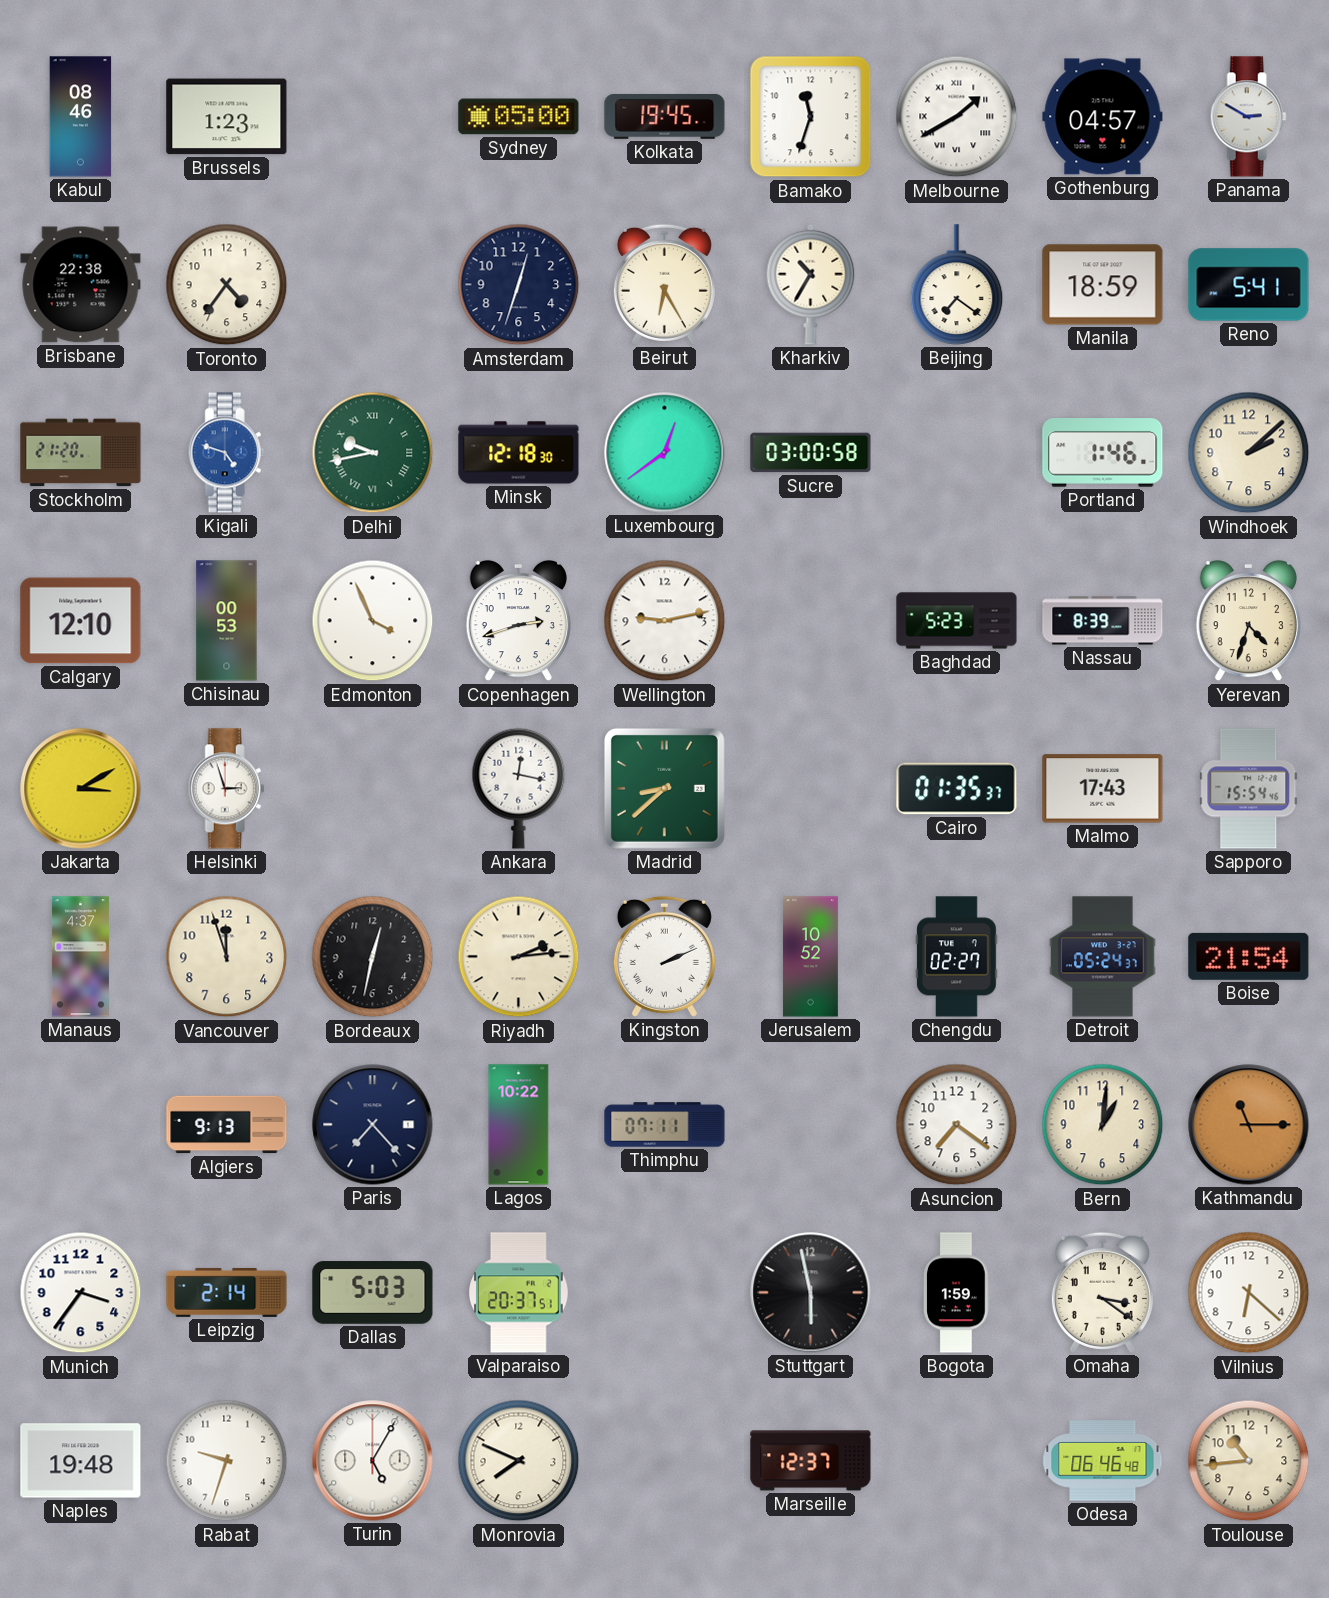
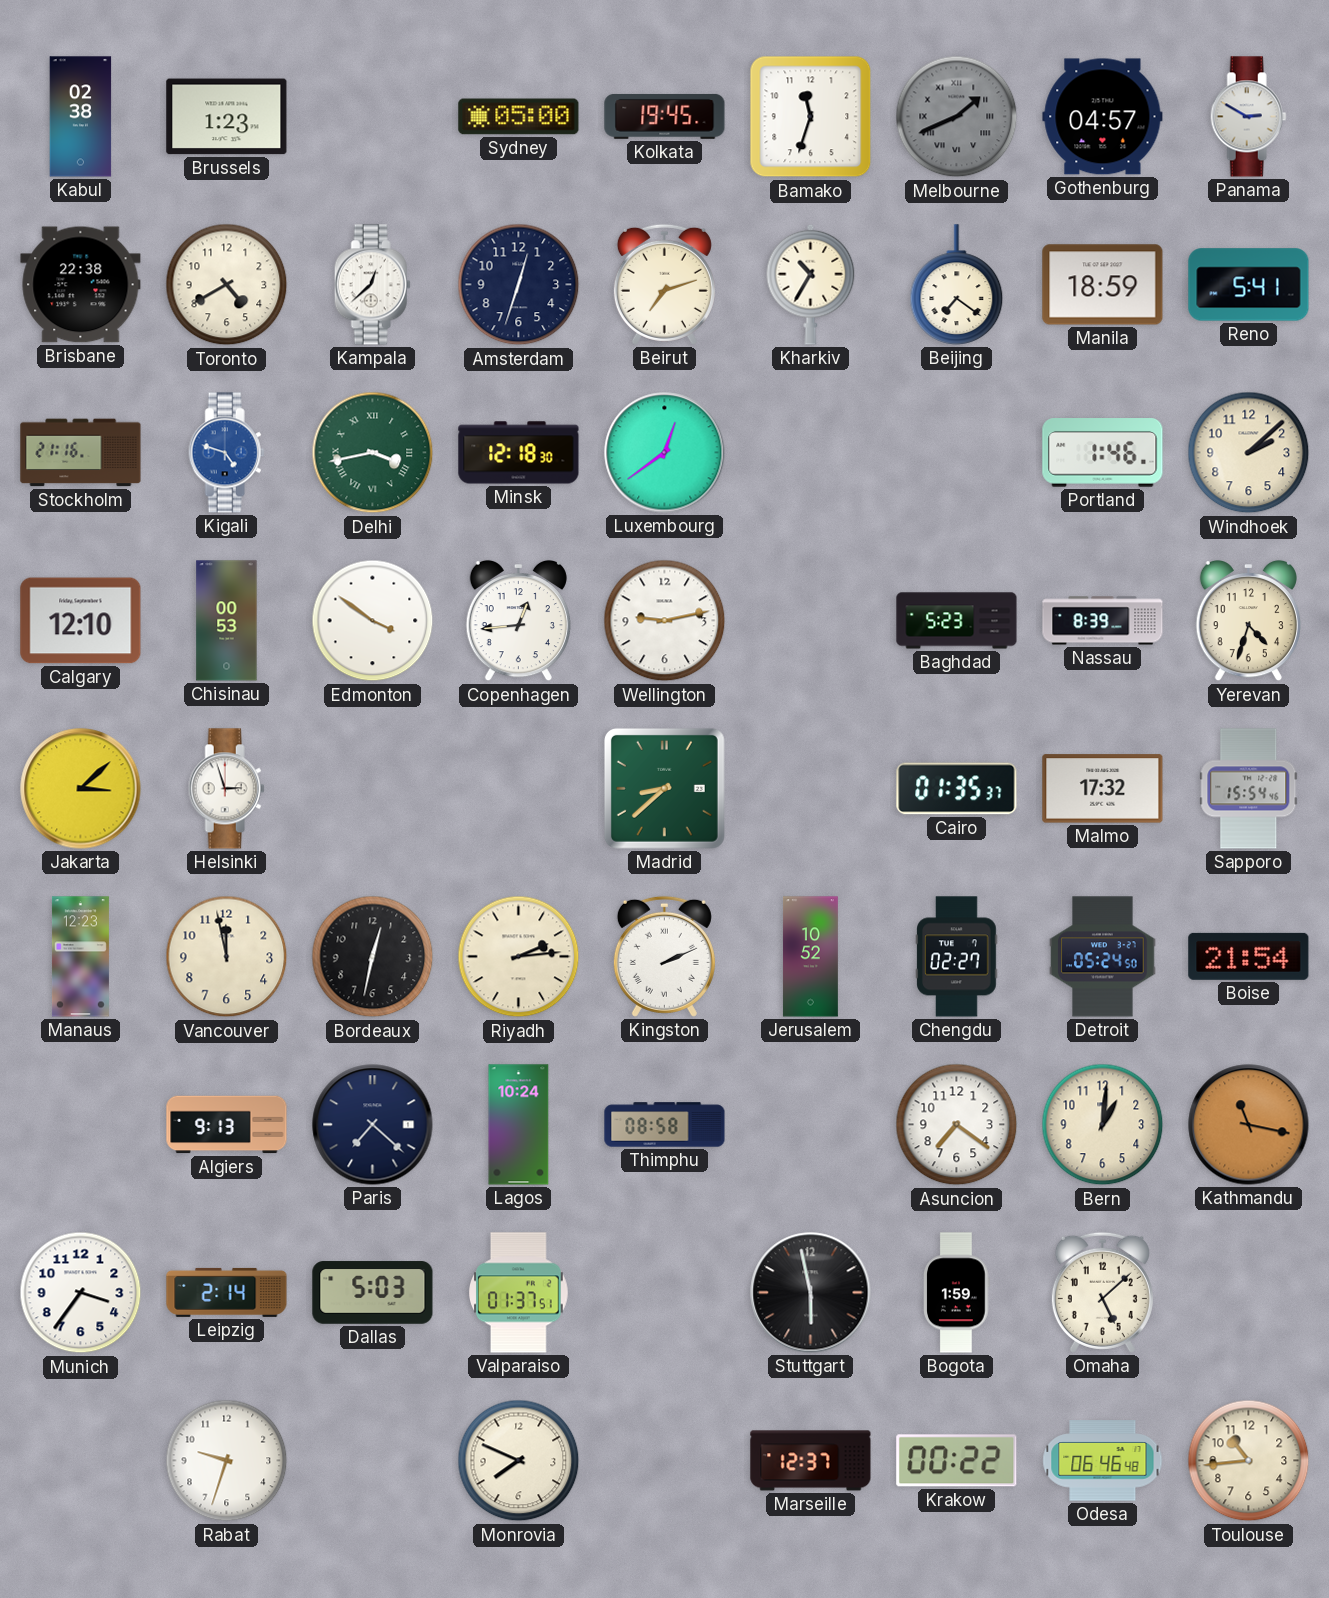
Kabul: 08:46 -> 02:38
Melbourne: 1:40 -> 1:41
Melbourne dial: white -> grey
Toronto: 4:36 -> 4:40
Kampala: none -> 12:38
Beirut: 6:25 -> 7:12
Stockholm: 21:20 -> 21:16
Delhi: 9:43 -> 3:43
Sucre: 03:00 -> none
Edmonton: 3:56 -> 3:51
Copenhagen: 2:42 -> 12:44
Jakarta: 3:10 -> 3:08
Ankara: 12:17 -> none
Malmo: 17:43 -> 17:32
Manaus: 4:37 -> 12:23
Vancouver: 11:57 -> 11:58
Detroit: 05:24:37 -> 05:24:50
Paris: 7:23 -> 7:22
Lagos: 10:22 -> 10:24
Thimphu: 07:11 -> 08:58
Kathmandu: 11:15 -> 11:17
Valparaiso: 20:37 -> 01:37
Omaha: 3:21 -> 5:08
Vilnius: 6:22 -> none
Naples: 19:48 -> none
Turin: 5:05 -> none
Krakow: none -> 00:22
